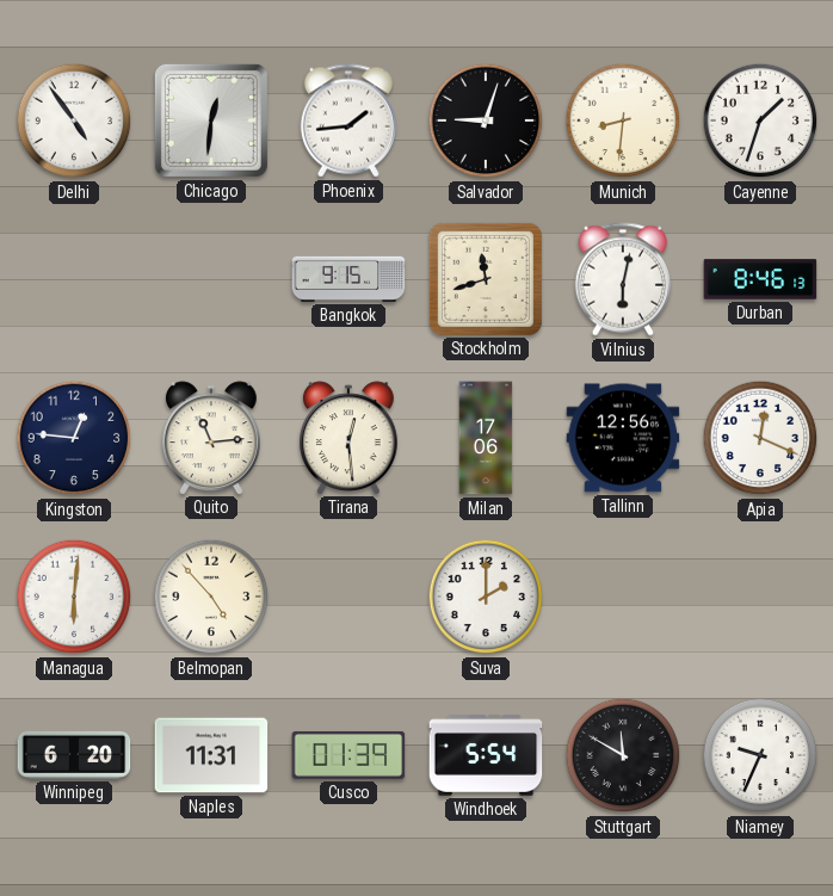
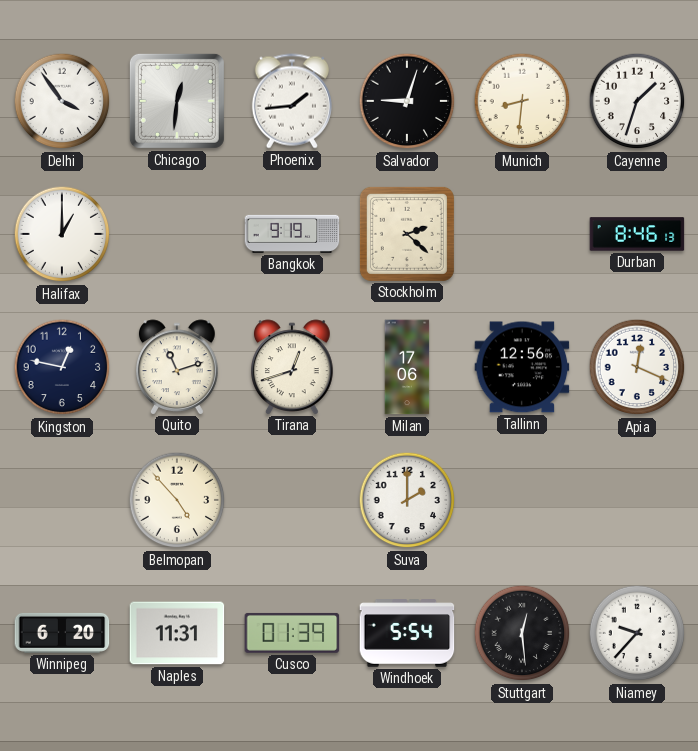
Delhi: 4:54 -> 3:54
Halifax: none -> 1:00
Bangkok: 9:15 -> 9:19
Stockholm: 11:42 -> 2:22
Vilnius: 6:02 -> none
Kingston: 12:46 -> 12:47
Quito: 11:14 -> 11:12
Tirana: 12:29 -> 12:42
Managua: 6:01 -> none
Stuttgart: 11:50 -> 12:29
Niamey: 9:34 -> 9:37
